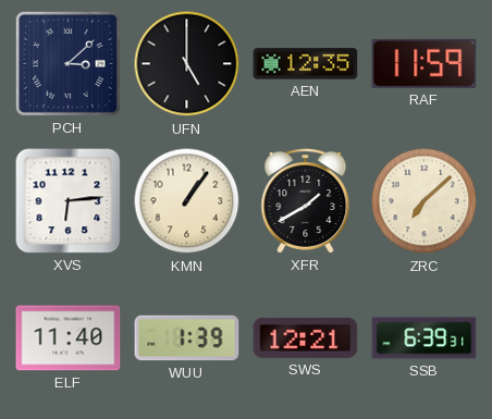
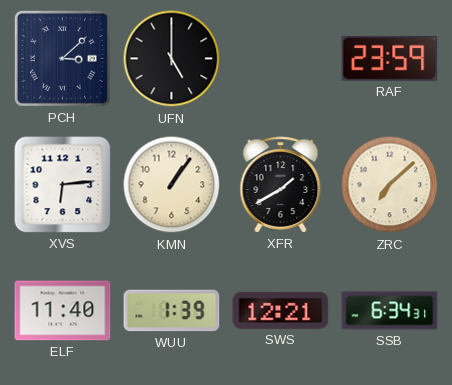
AEN: 12:35 -> none
RAF: 11:59 -> 23:59
SSB: 6:39 -> 6:34
